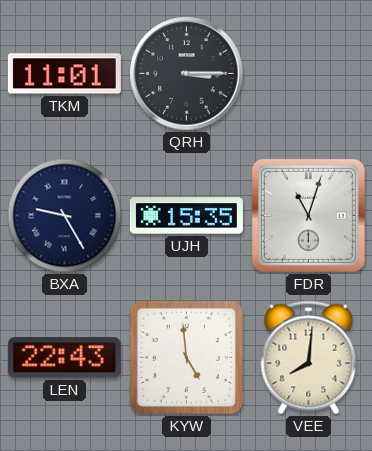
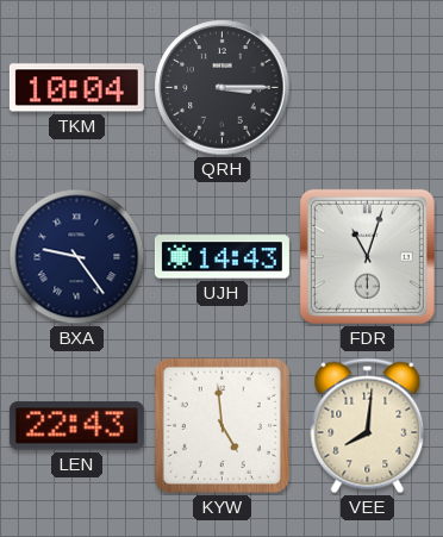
TKM: 11:01 -> 10:04
BXA: 9:25 -> 9:24
UJH: 15:35 -> 14:43
